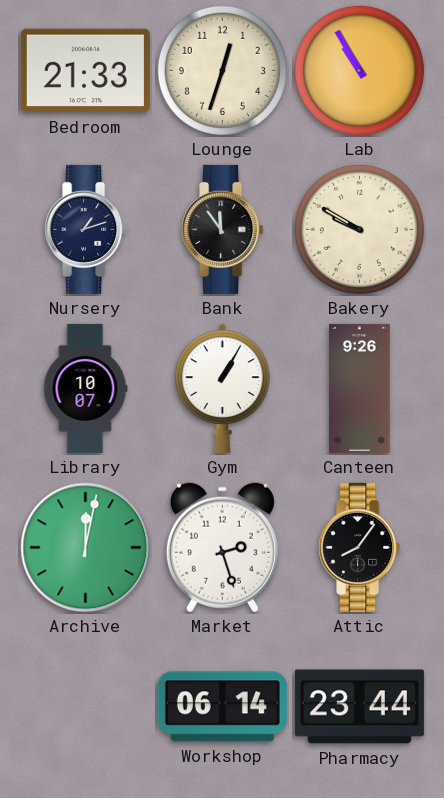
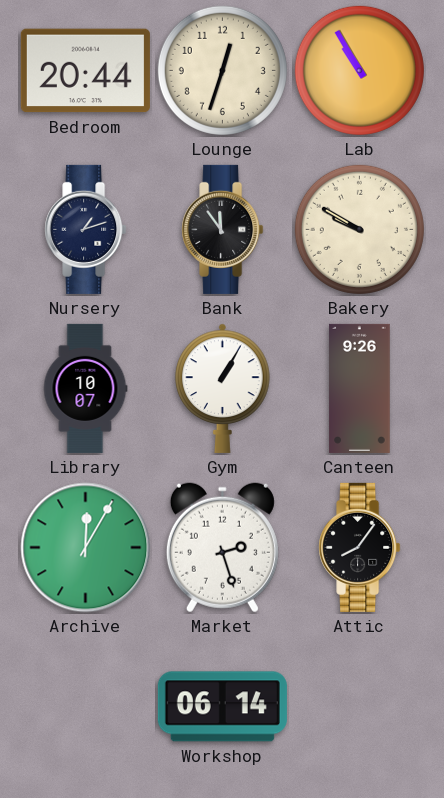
Bedroom: 21:33 -> 20:44
Archive: 12:02 -> 12:05
Pharmacy: 23:44 -> none
